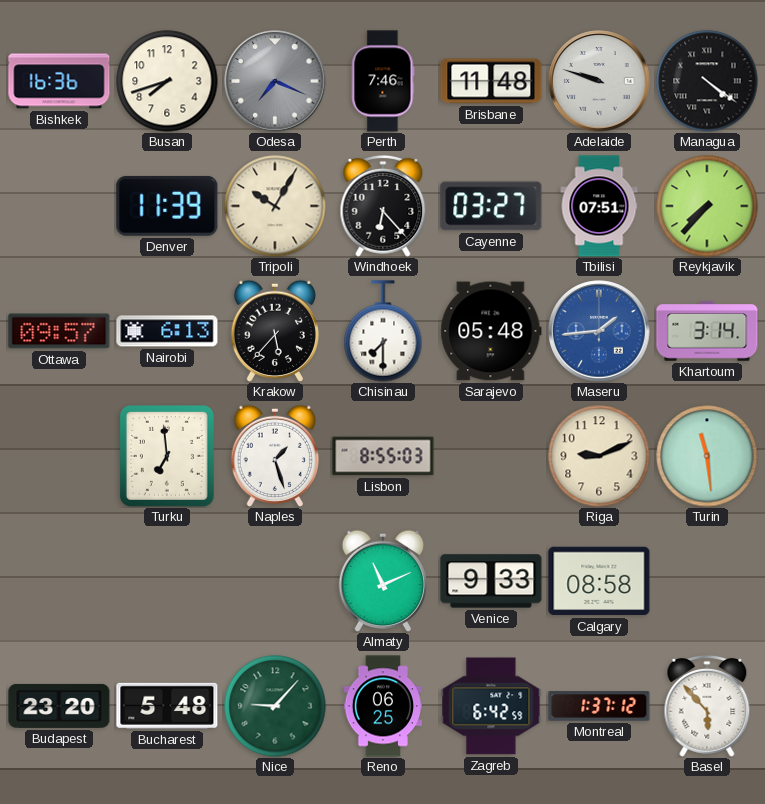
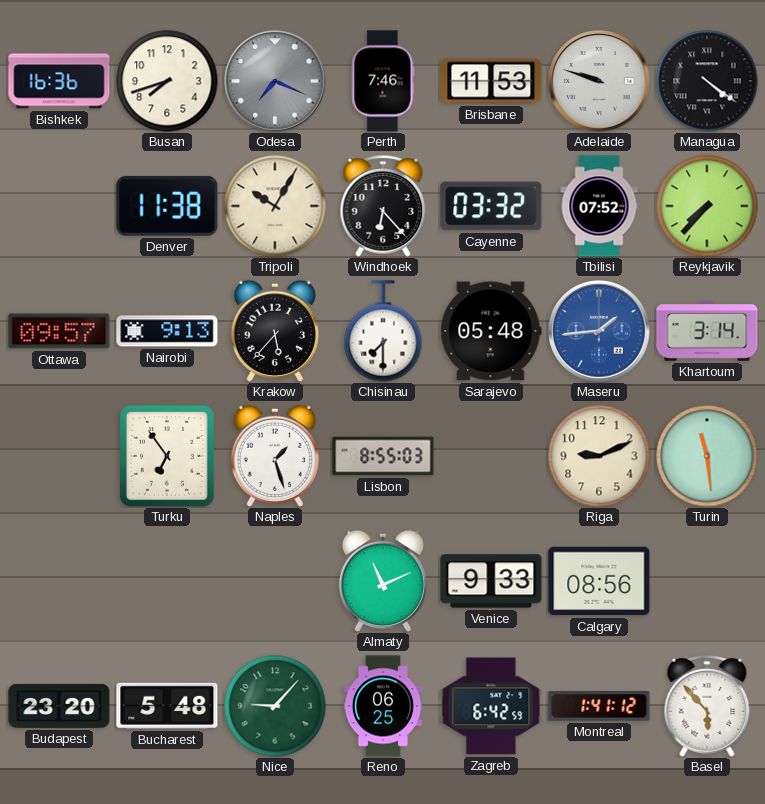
Brisbane: 11:48 -> 11:53
Denver: 11:39 -> 11:38
Cayenne: 03:27 -> 03:32
Tbilisi: 07:51 -> 07:52
Nairobi: 6:13 -> 9:13
Turku: 6:59 -> 6:54
Calgary: 08:58 -> 08:56
Montreal: 1:37 -> 1:41
